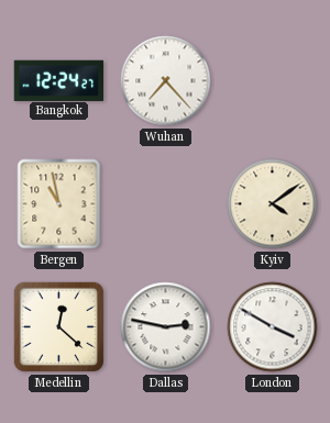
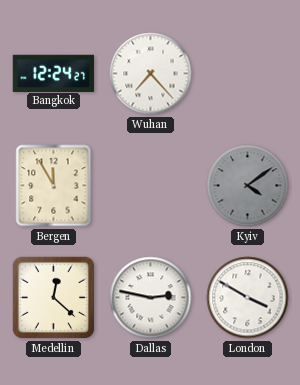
Bergen: 10:58 -> 11:55
Kyiv dial: cream -> grey
